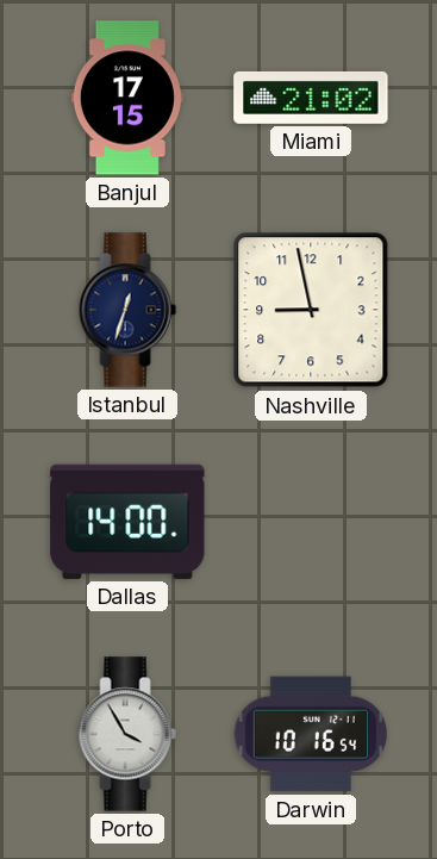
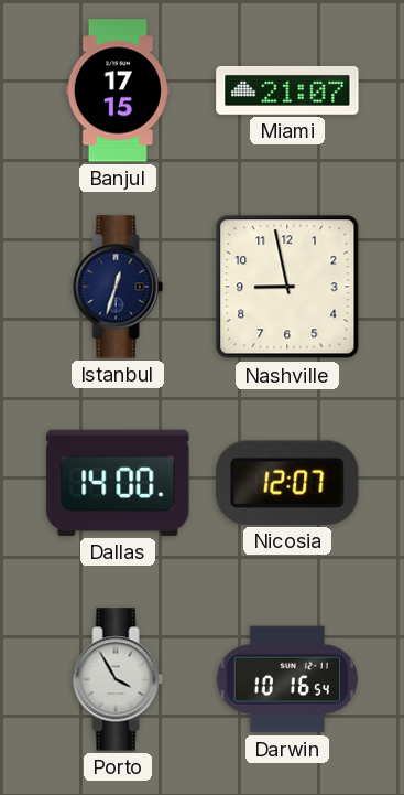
Miami: 21:02 -> 21:07
Nicosia: none -> 12:07
